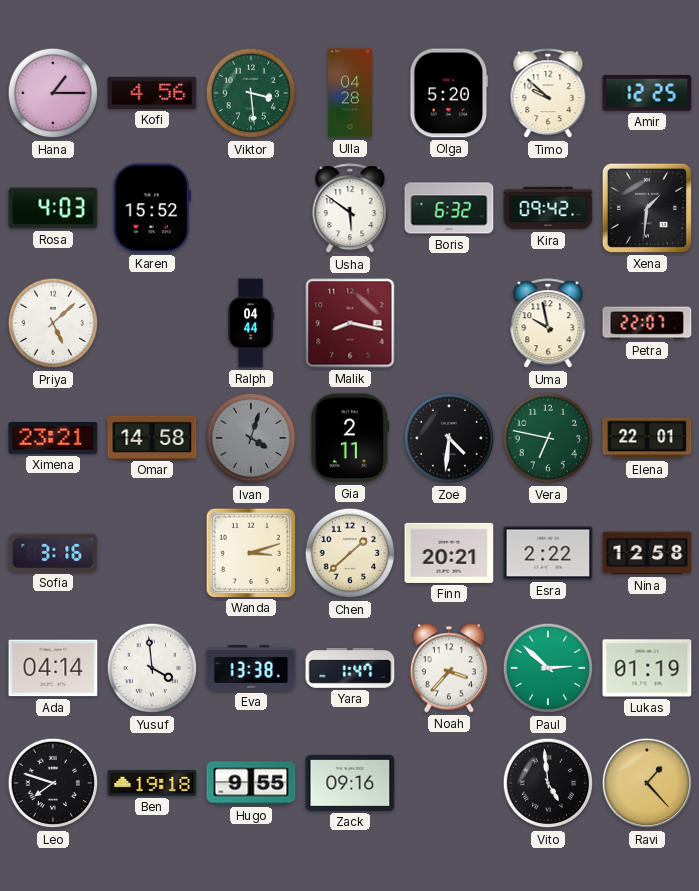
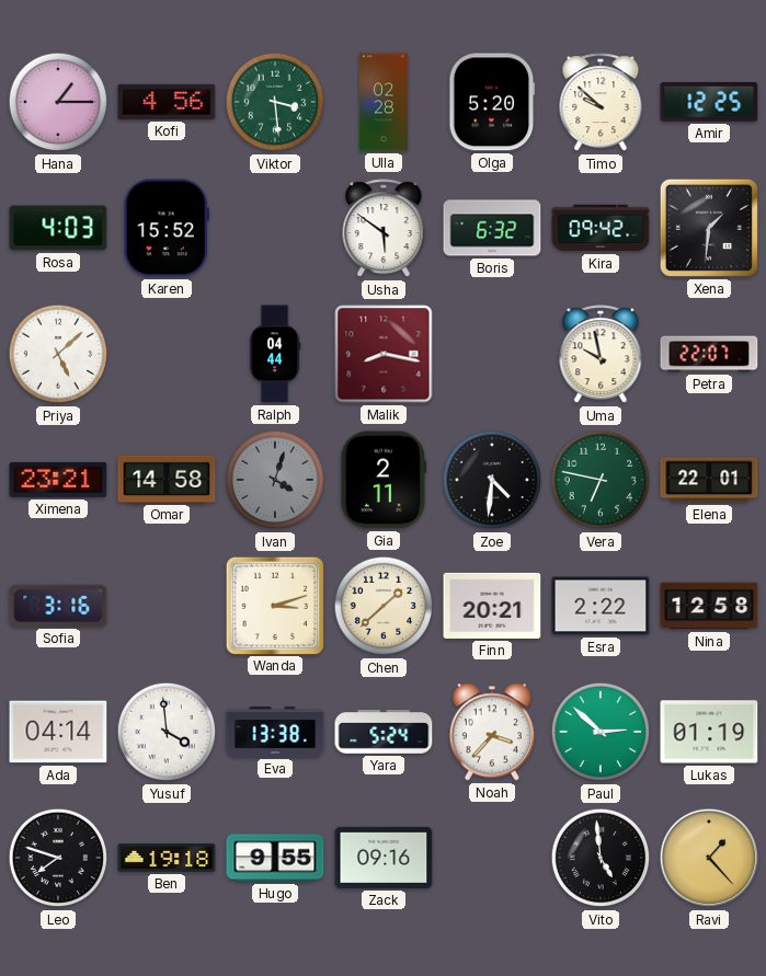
Ulla: 04:28 -> 02:28
Yara: 1:47 -> 5:24
